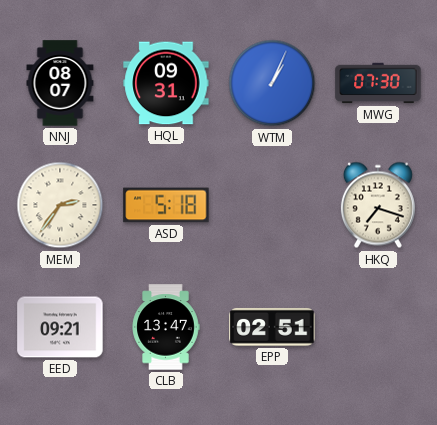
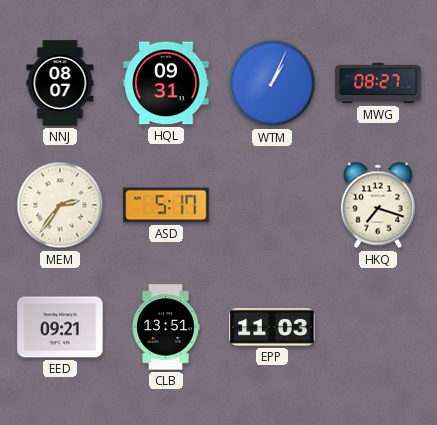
MWG: 07:30 -> 08:27
ASD: 5:18 -> 5:17
CLB: 13:47 -> 13:51
EPP: 02:51 -> 11:03
